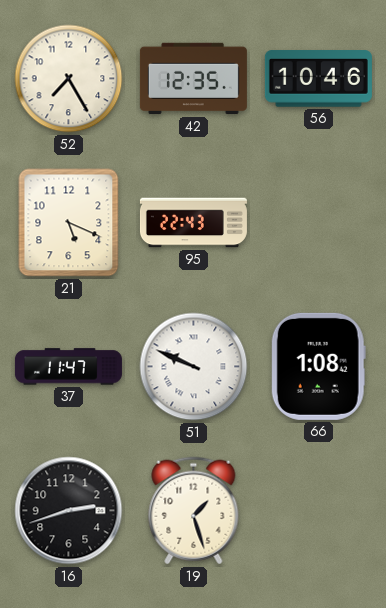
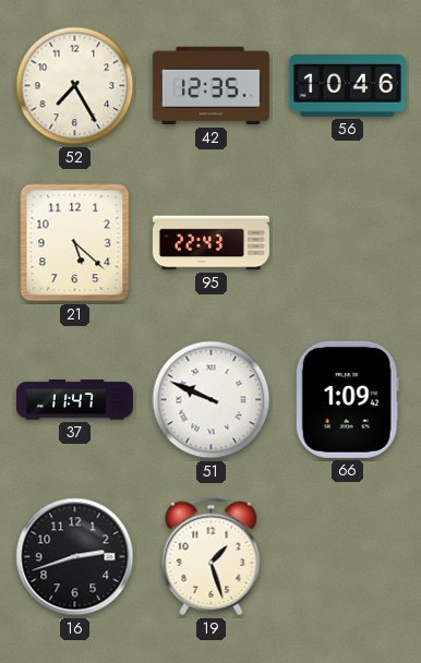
21: 5:19 -> 5:22
66: 1:08 -> 1:09
